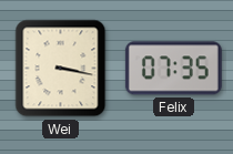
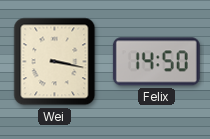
Felix: 07:35 -> 14:50
